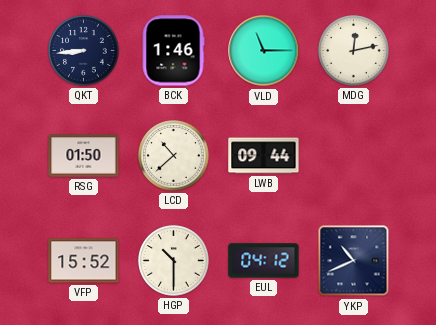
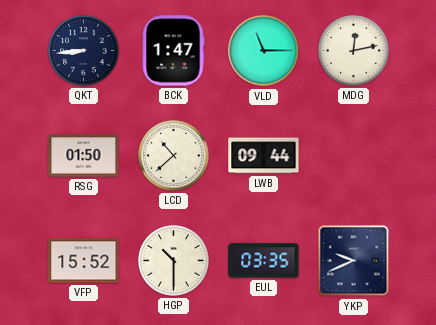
BCK: 1:46 -> 1:47
EUL: 04:12 -> 03:35
YKP: 10:41 -> 9:41
